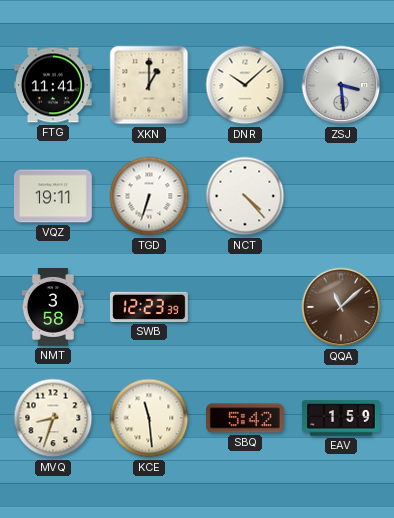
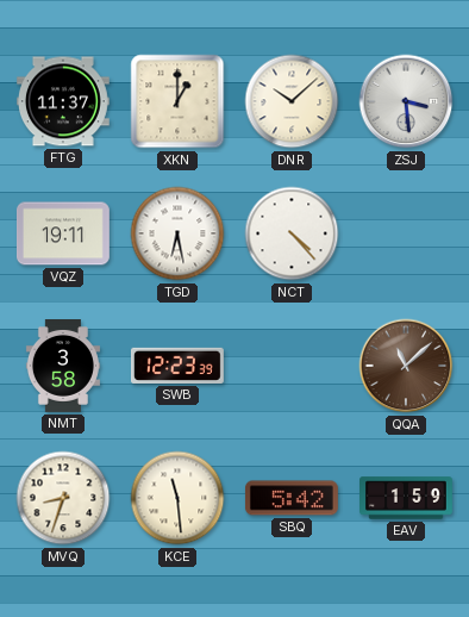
FTG: 11:41 -> 11:37
TGD: 6:33 -> 6:28
